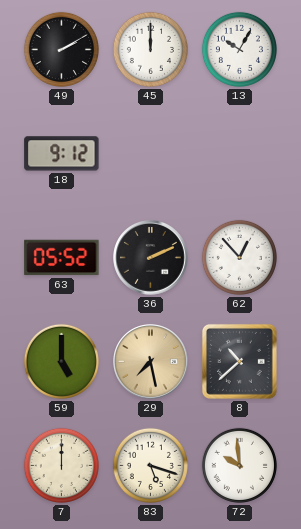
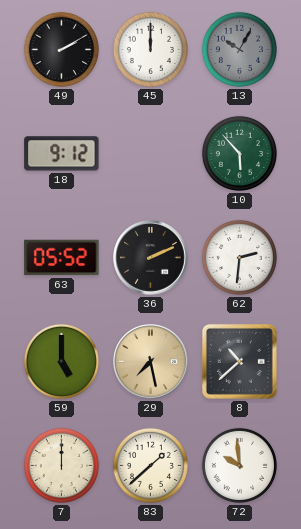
13 dial: white -> grey
10: none -> 5:53
62: 12:53 -> 2:31
83: 5:18 -> 1:38
